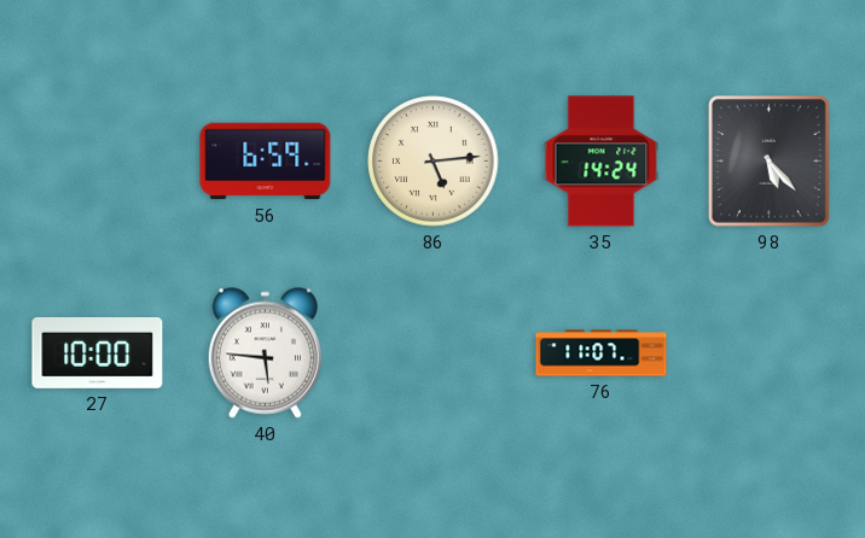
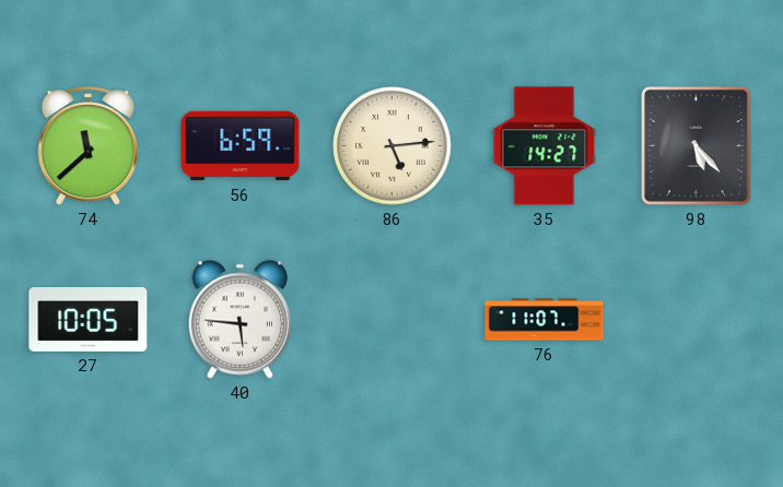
74: none -> 11:38
35: 14:24 -> 14:27
27: 10:00 -> 10:05
